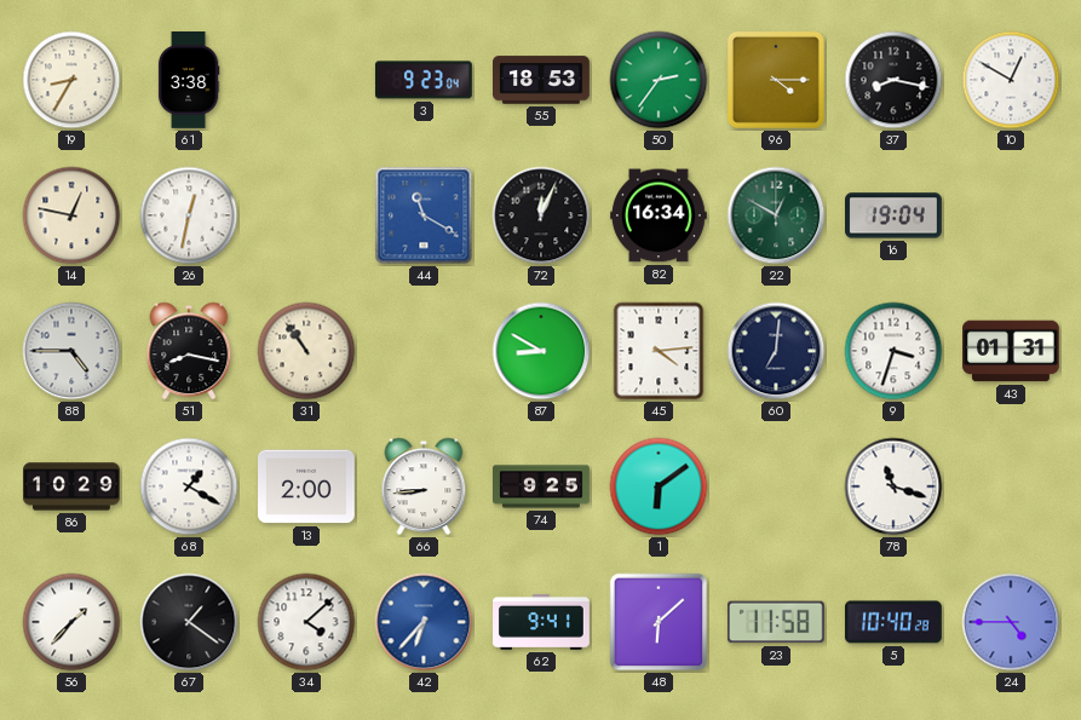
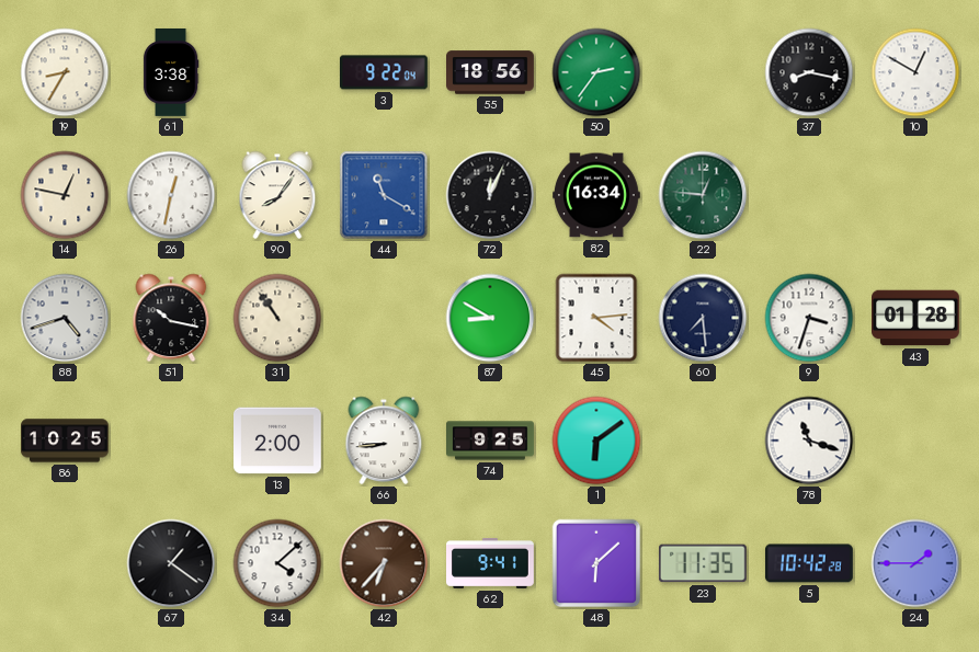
3: 9:23 -> 9:22
55: 18:53 -> 18:56
96: 4:15 -> none
90: none -> 8:06
22: 12:50 -> 12:46
16: 19:04 -> none
88: 4:45 -> 4:42
51: 8:17 -> 10:17
60: 7:01 -> 7:29
43: 01:31 -> 01:28
86: 10:29 -> 10:25
68: 1:20 -> none
56: 1:37 -> none
42 dial: blue -> brown
23: 11:58 -> 11:35
5: 10:40 -> 10:42
24: 4:45 -> 1:45
